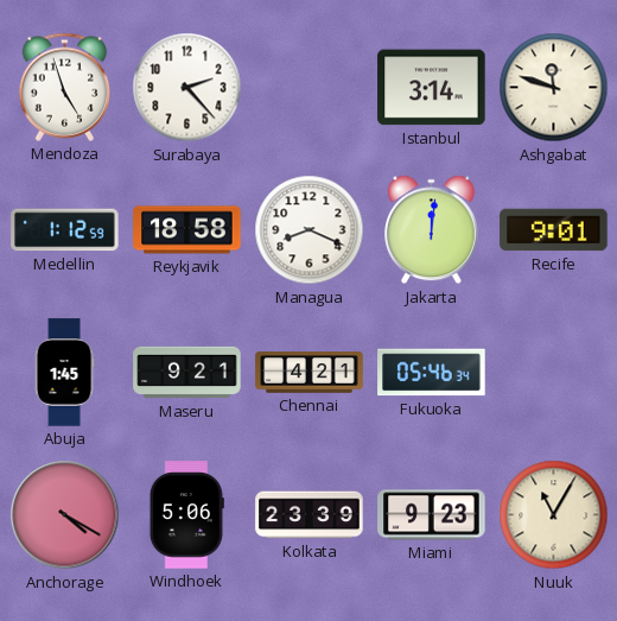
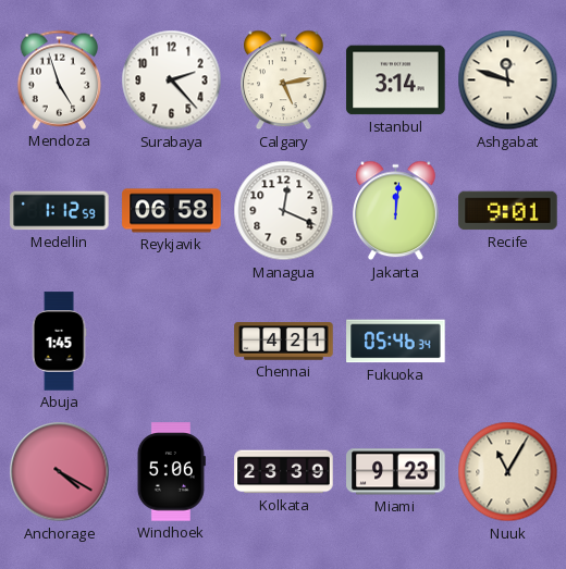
Calgary: none -> 5:13
Reykjavik: 18:58 -> 06:58
Managua: 8:19 -> 12:19
Maseru: 9:21 -> none
